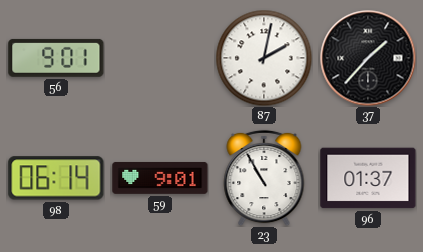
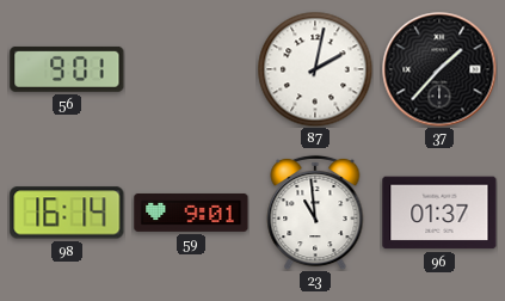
98: 06:14 -> 16:14
23: 10:55 -> 10:59
